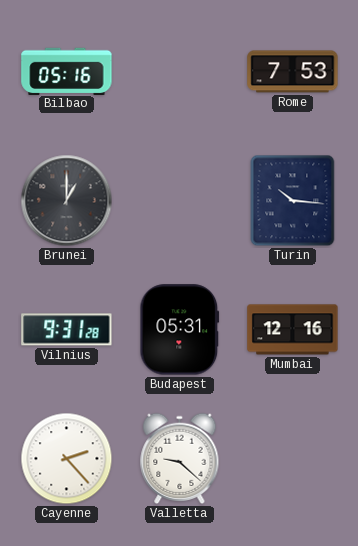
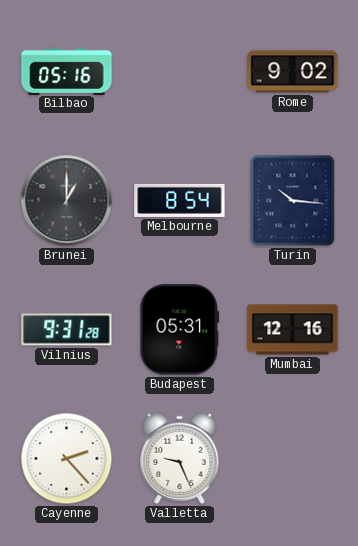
Rome: 7:53 -> 9:02
Melbourne: none -> 8:54
Valletta: 9:22 -> 9:26
